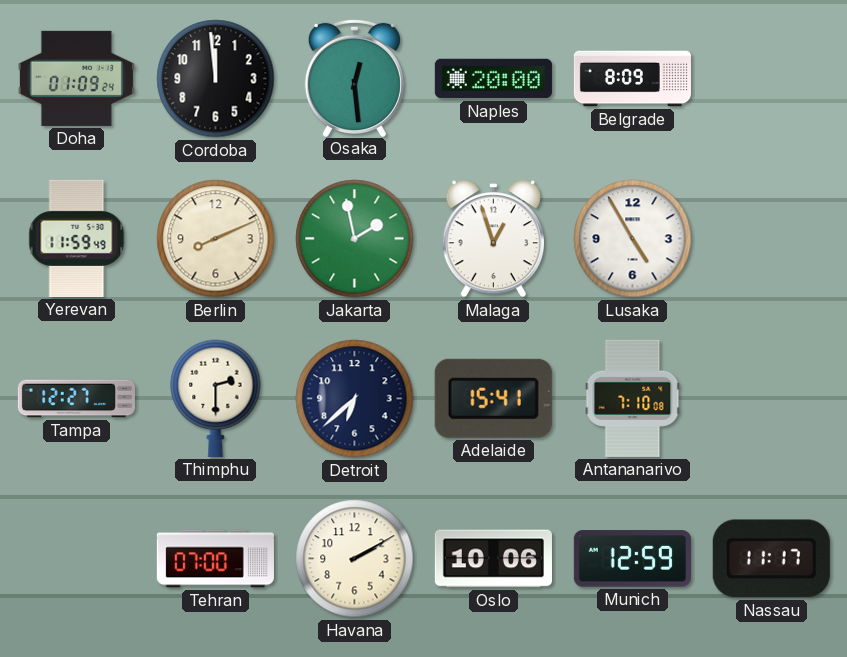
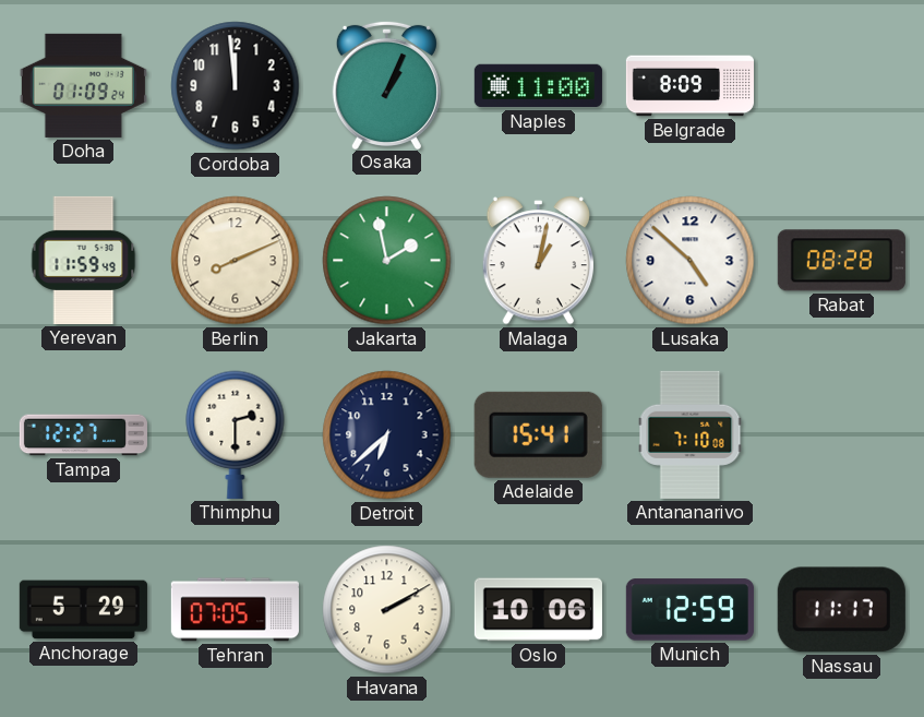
Osaka: 12:29 -> 1:04
Naples: 20:00 -> 11:00
Malaga: 12:57 -> 1:02
Lusaka: 4:55 -> 4:52
Rabat: none -> 08:28
Anchorage: none -> 5:29
Tehran: 07:00 -> 07:05
